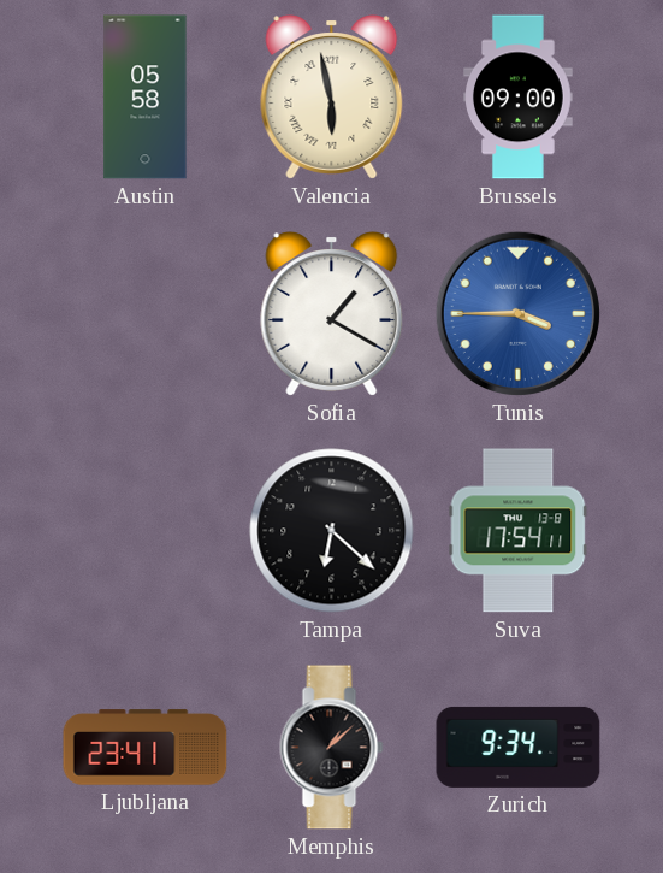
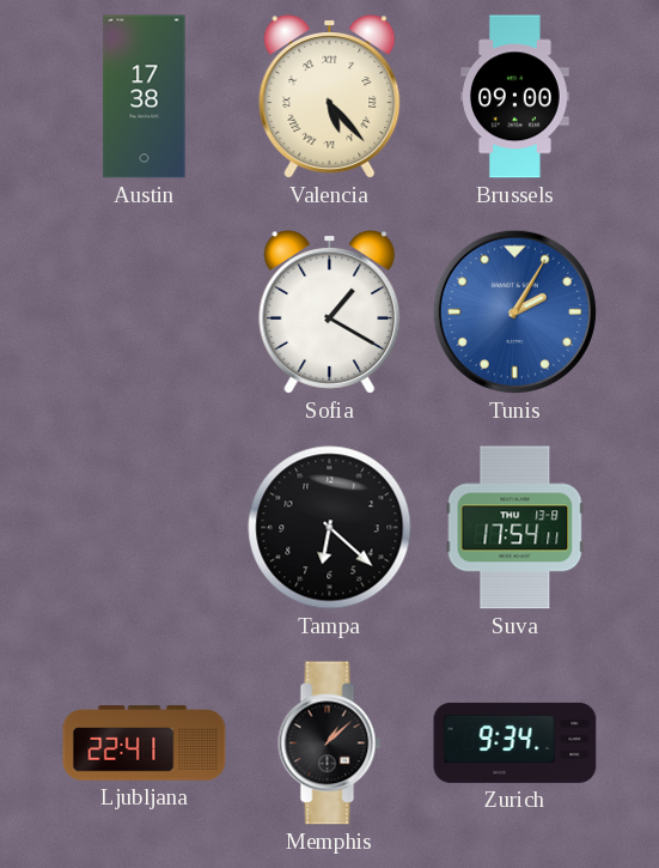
Austin: 05:58 -> 17:38
Valencia: 5:58 -> 5:23
Tunis: 3:45 -> 2:05
Ljubljana: 23:41 -> 22:41
